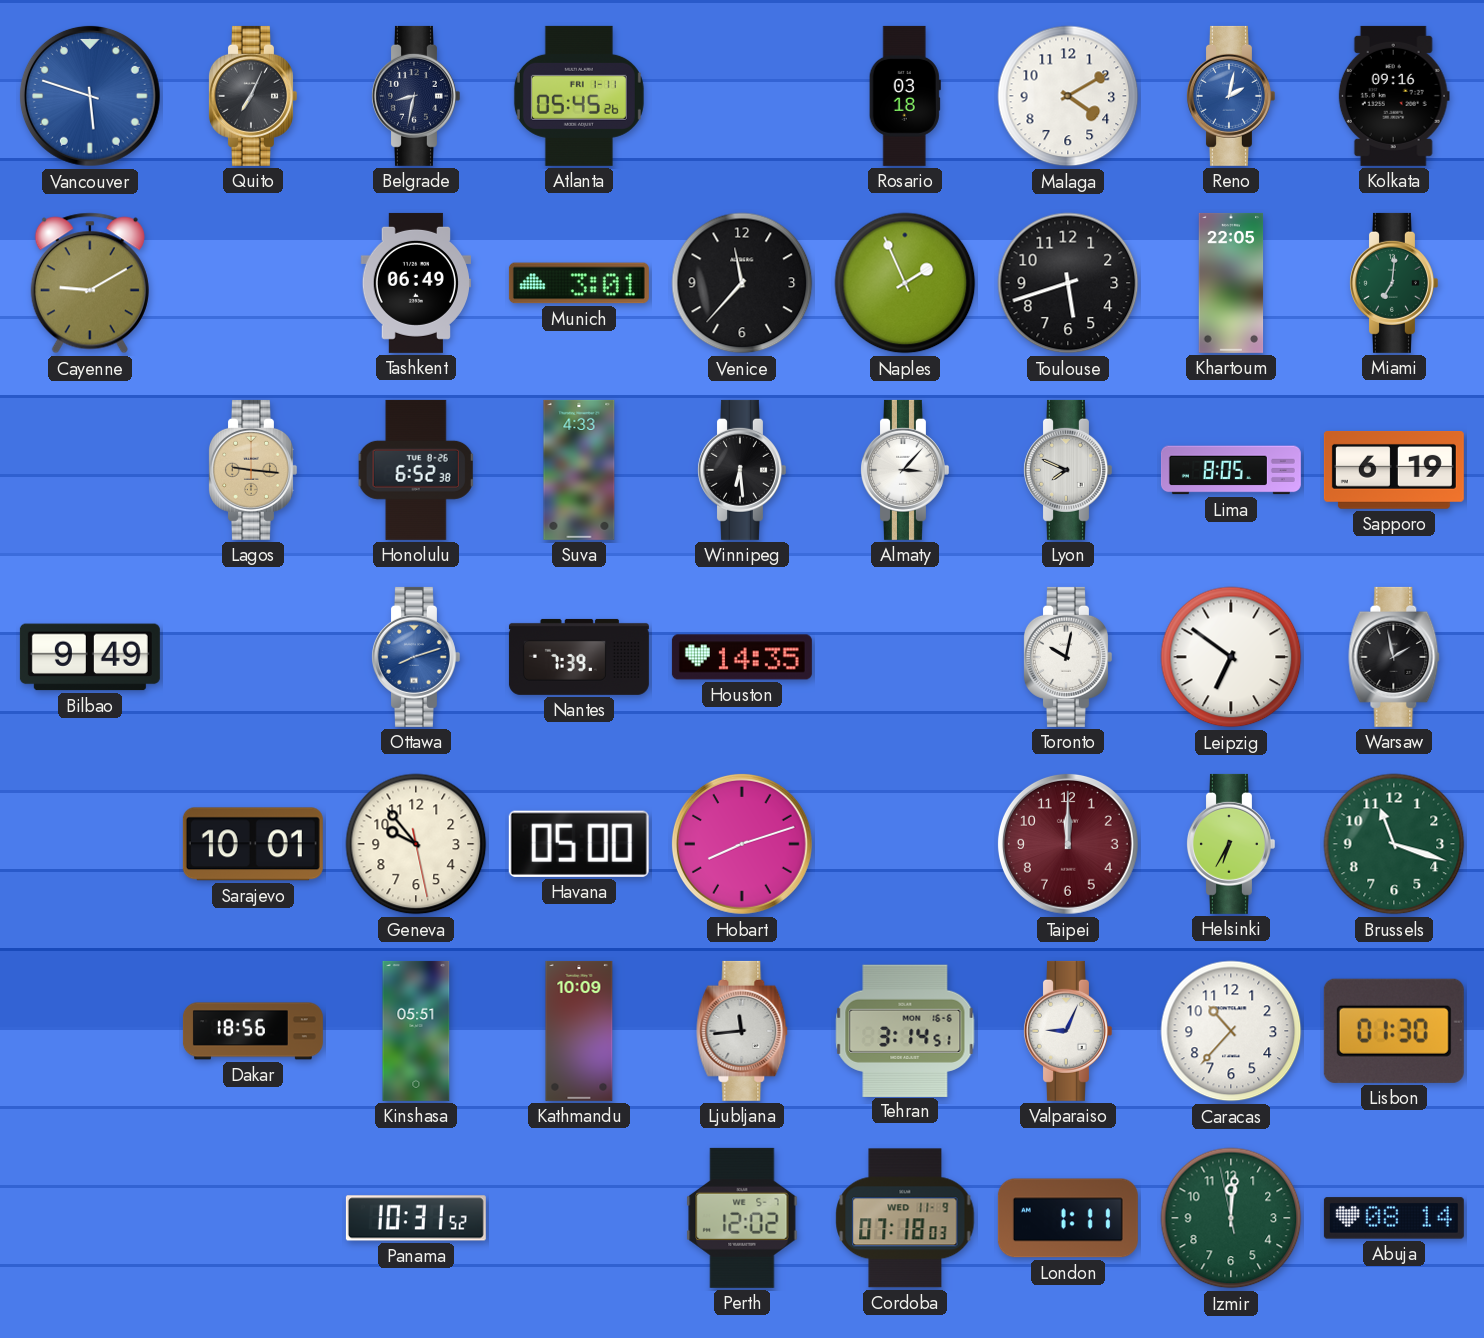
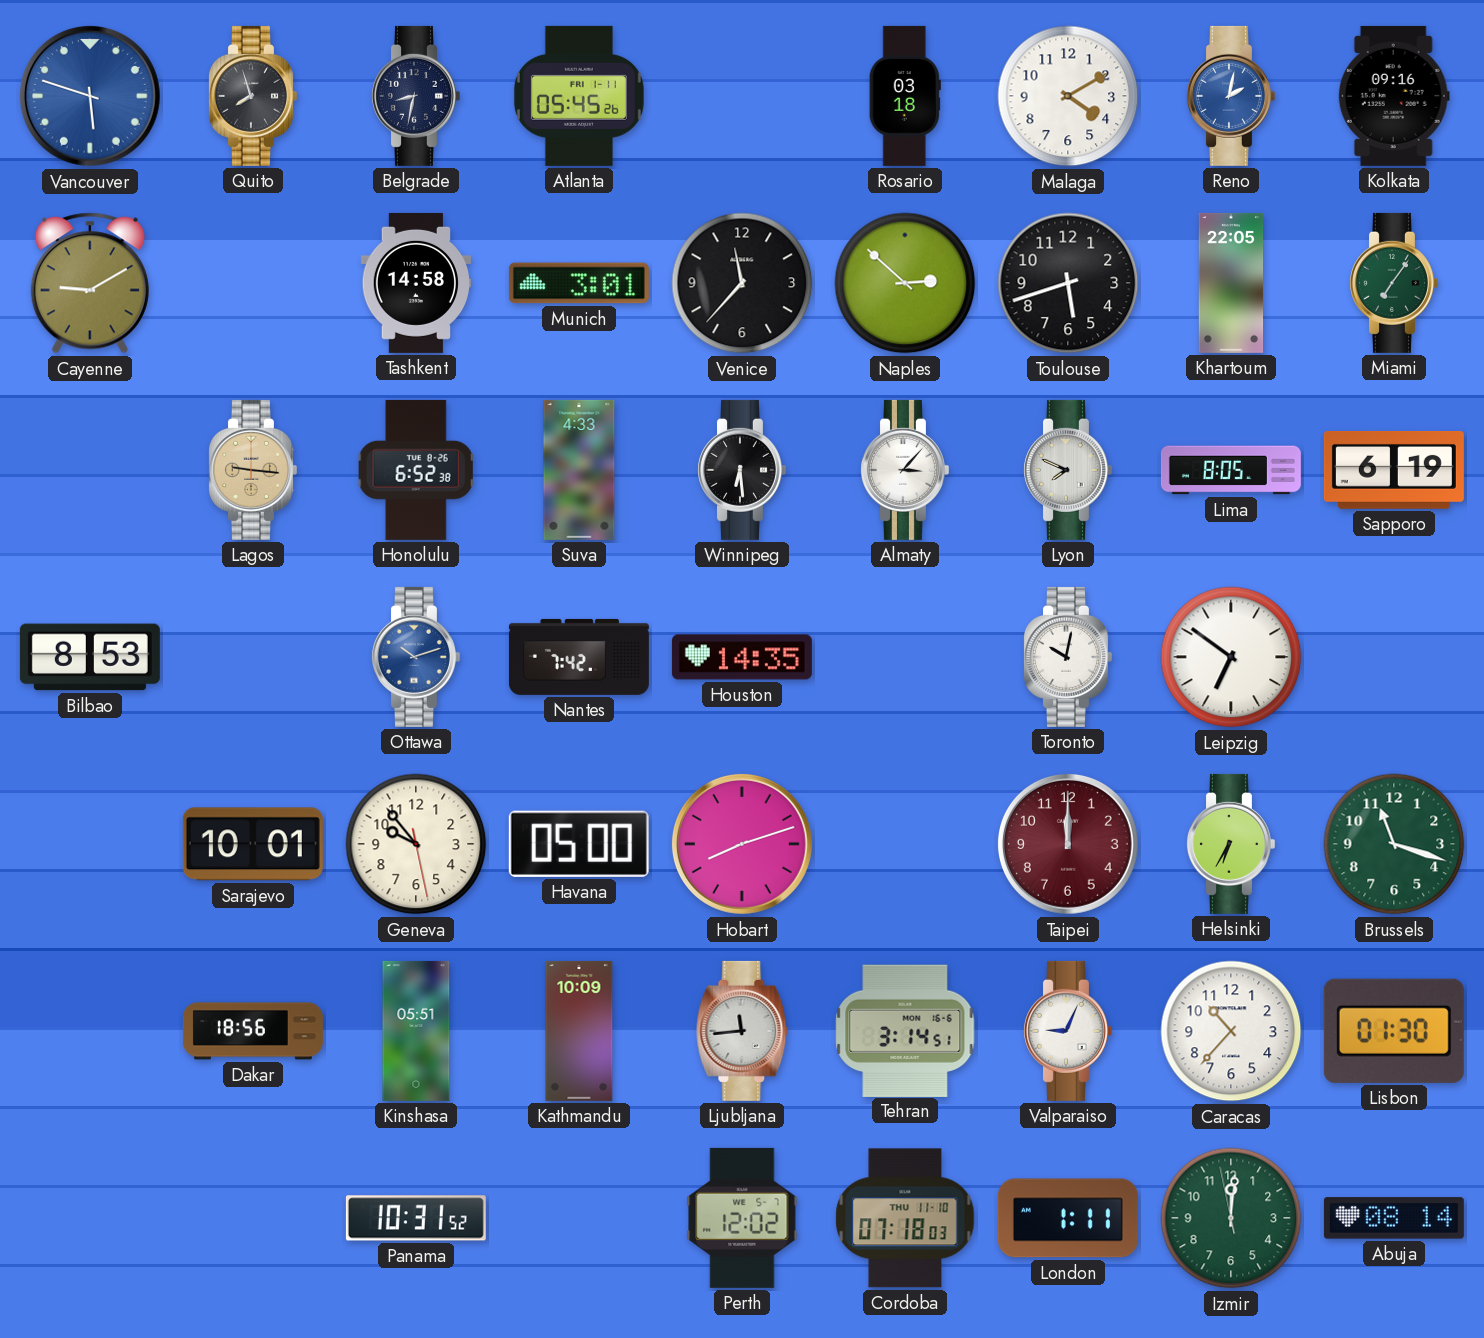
Quito: 7:04 -> 7:57
Tashkent: 06:49 -> 14:58
Naples: 1:56 -> 2:52
Miami: 7:01 -> 7:06
Bilbao: 9:49 -> 8:53
Ottawa: 8:12 -> 10:12
Nantes: 7:39 -> 7:42
Warsaw: 1:58 -> none
Cordoba date: WED 11-9 -> THU 11-10
